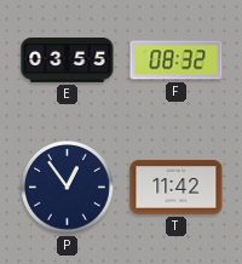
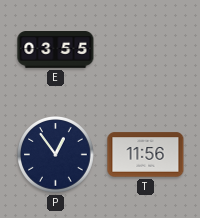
F: 08:32 -> none
T: 11:42 -> 11:56
